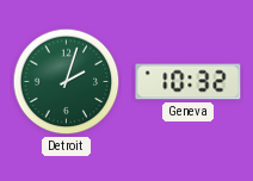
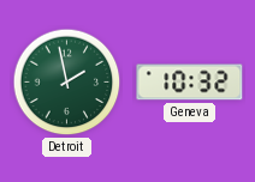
Detroit: 2:03 -> 1:58
